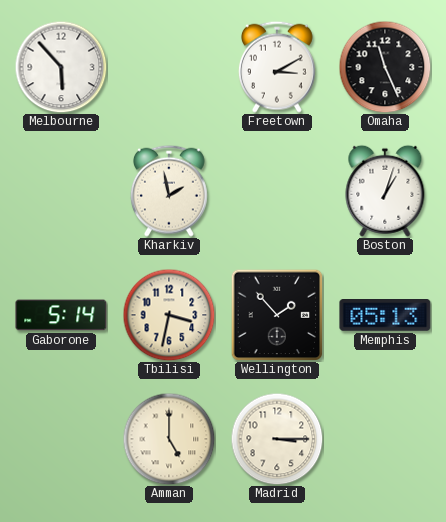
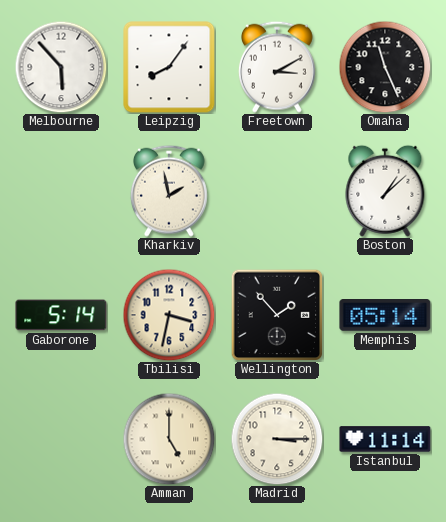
Leipzig: none -> 8:06
Boston: 1:03 -> 1:08
Memphis: 05:13 -> 05:14
Istanbul: none -> 11:14
